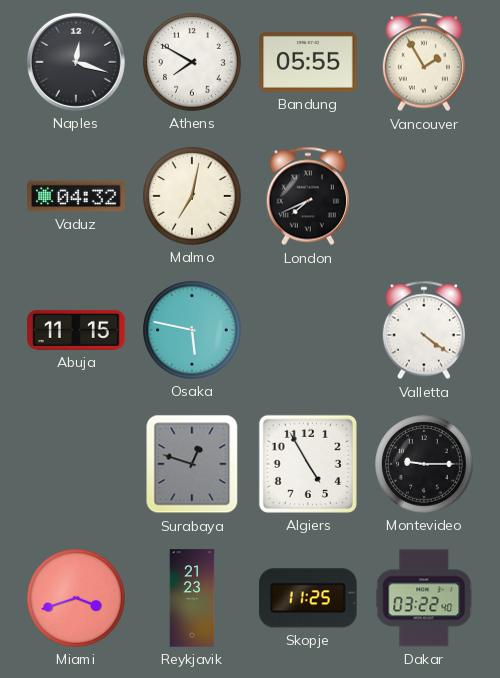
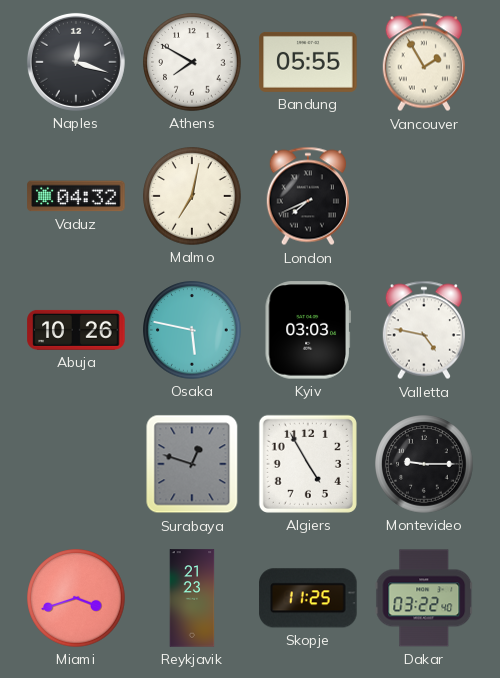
Abuja: 11:15 -> 10:26
Kyiv: none -> 03:03
Valletta: 4:21 -> 4:47
